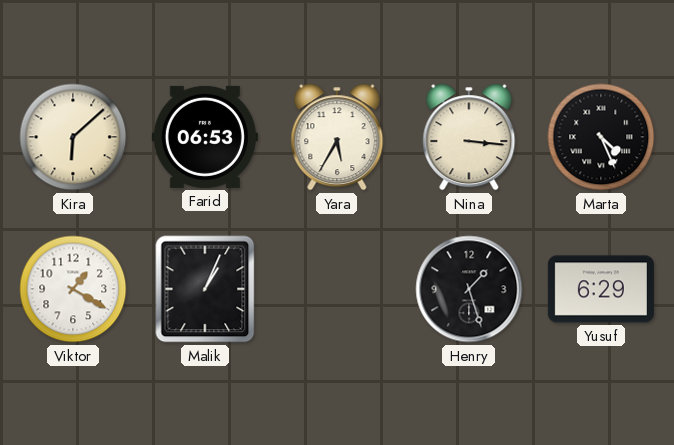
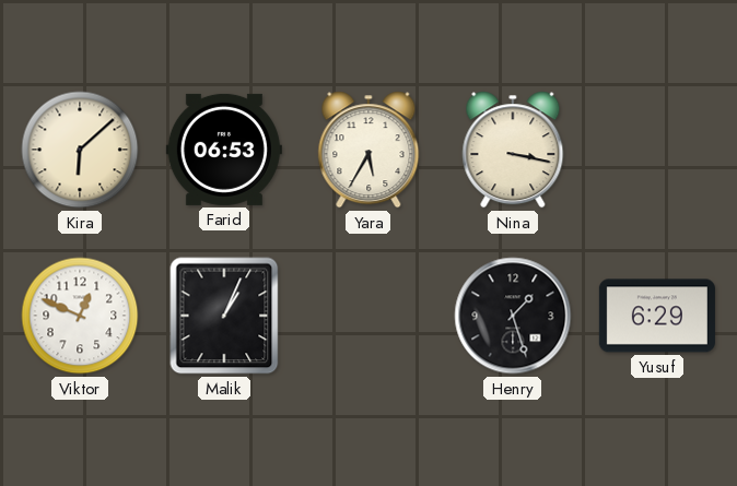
Nina: 3:16 -> 3:17
Marta: 4:26 -> none
Viktor: 1:20 -> 12:49
